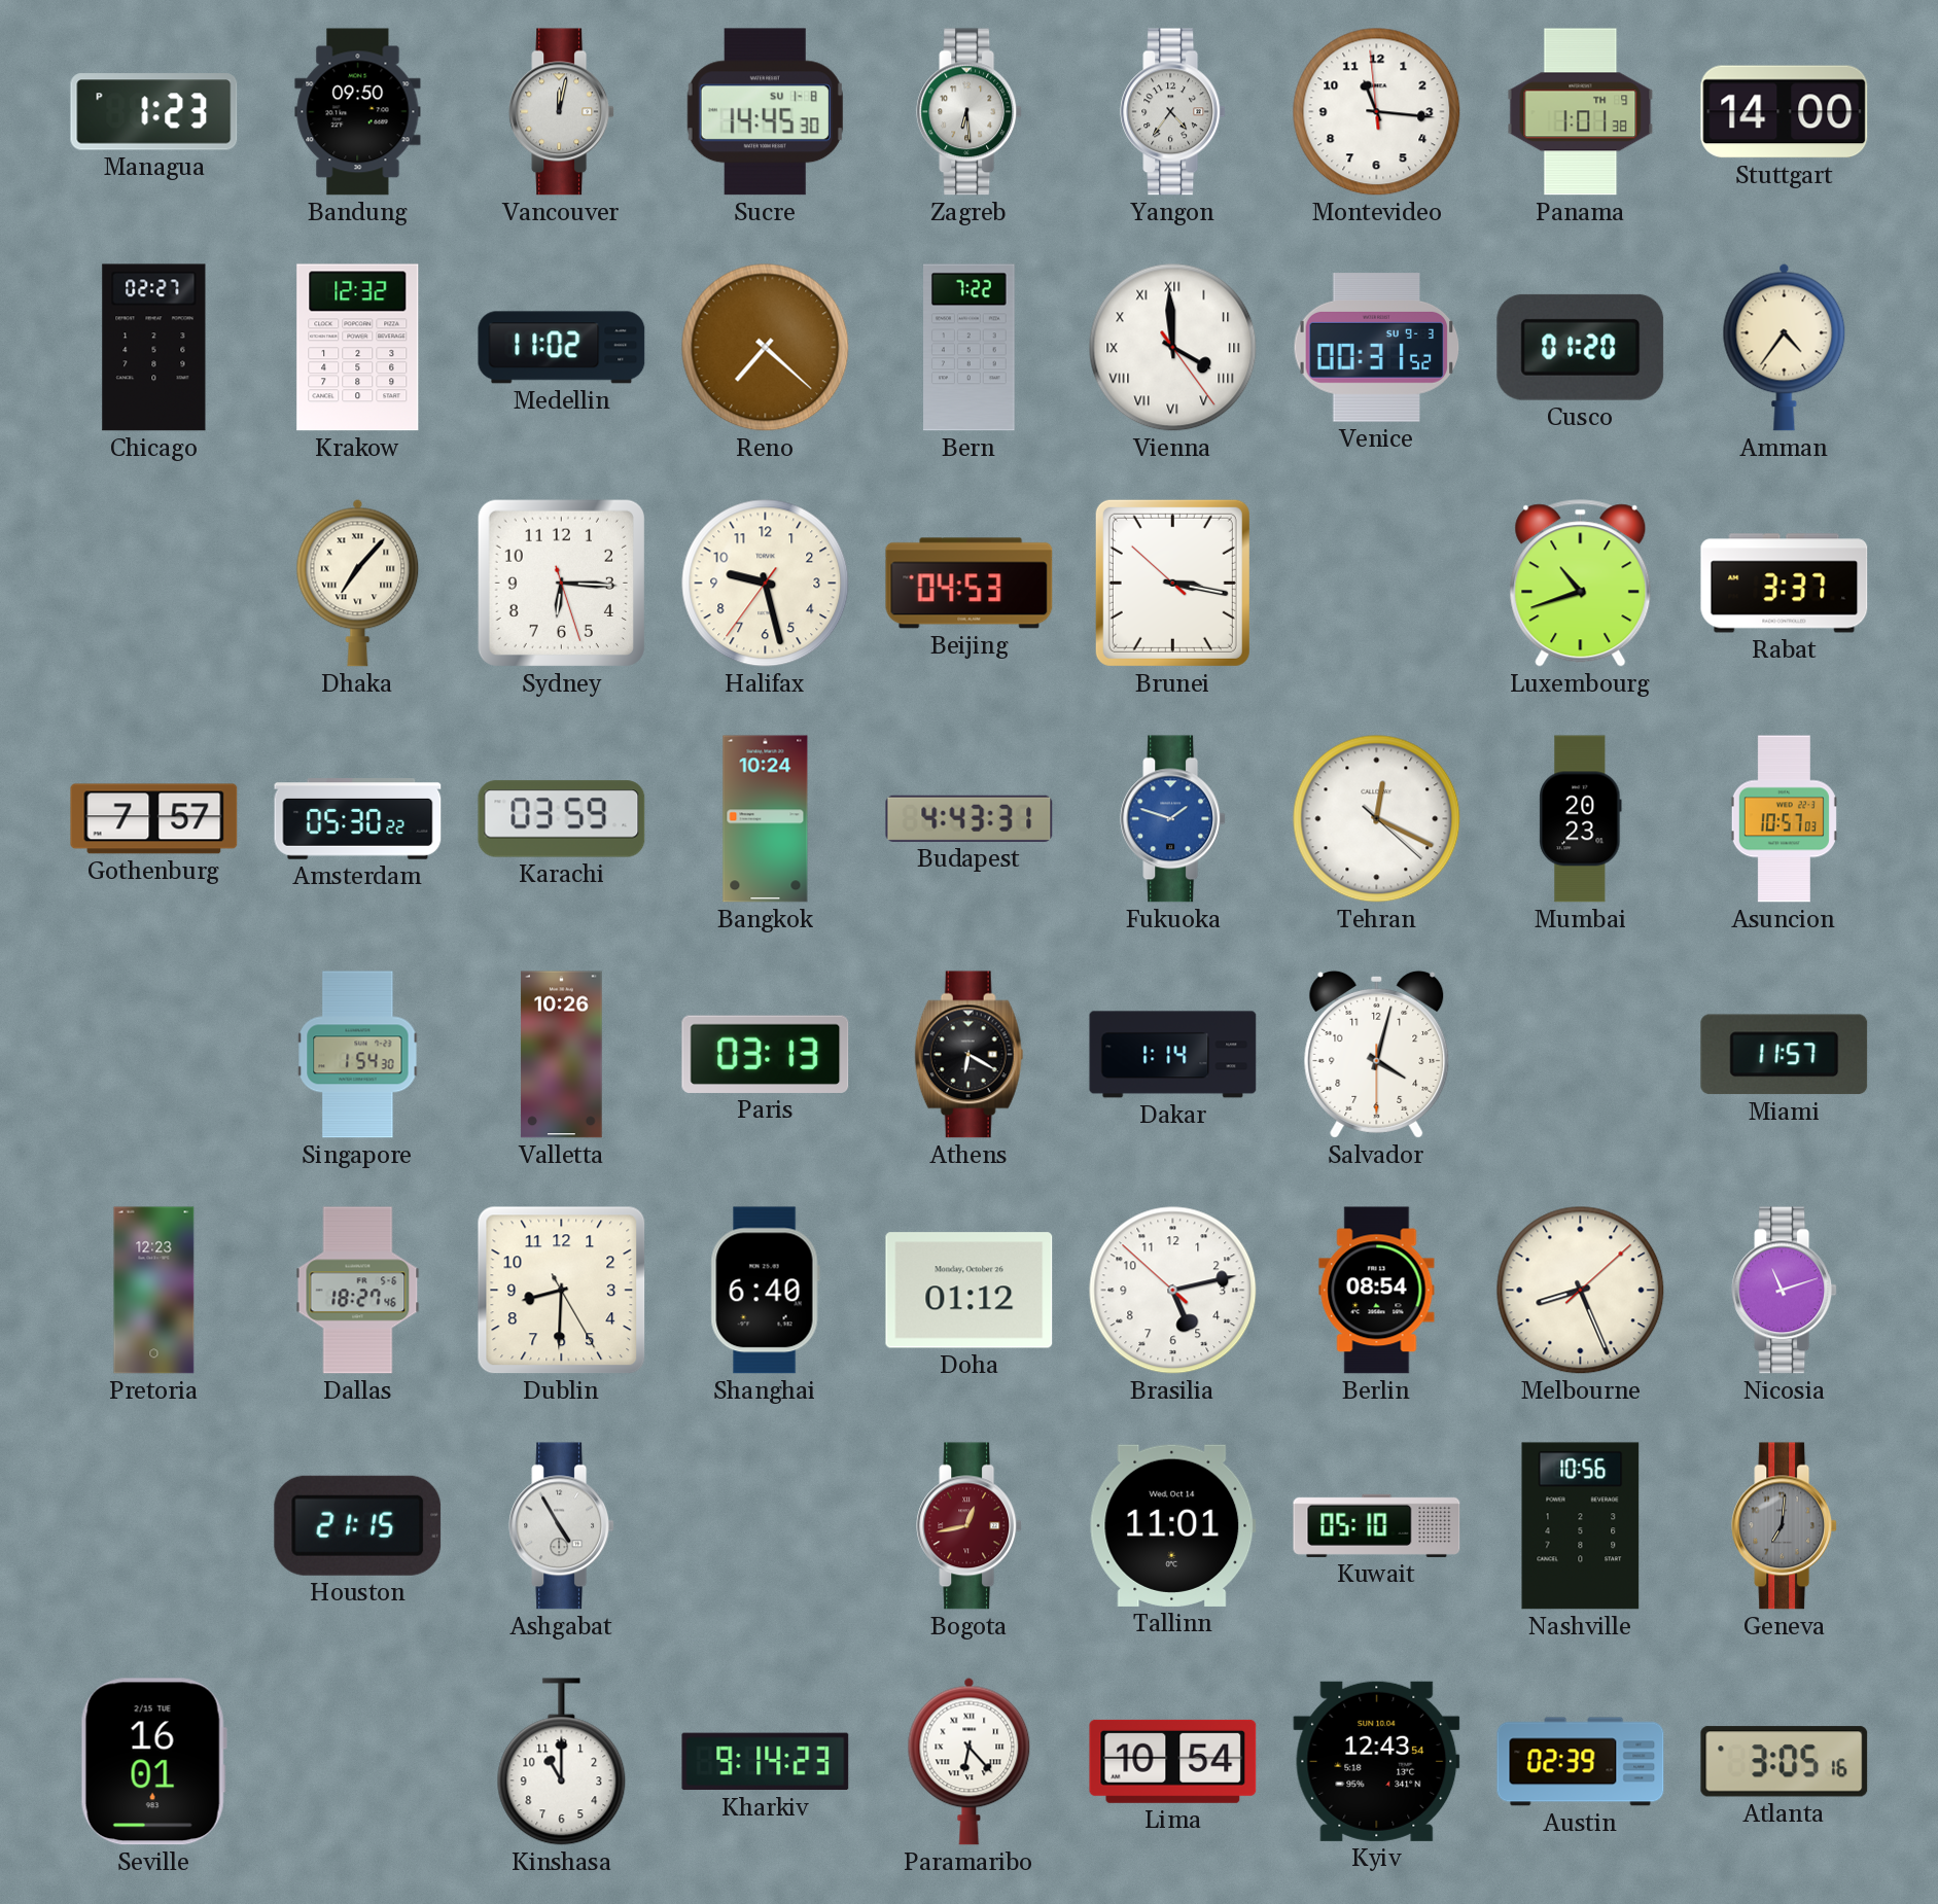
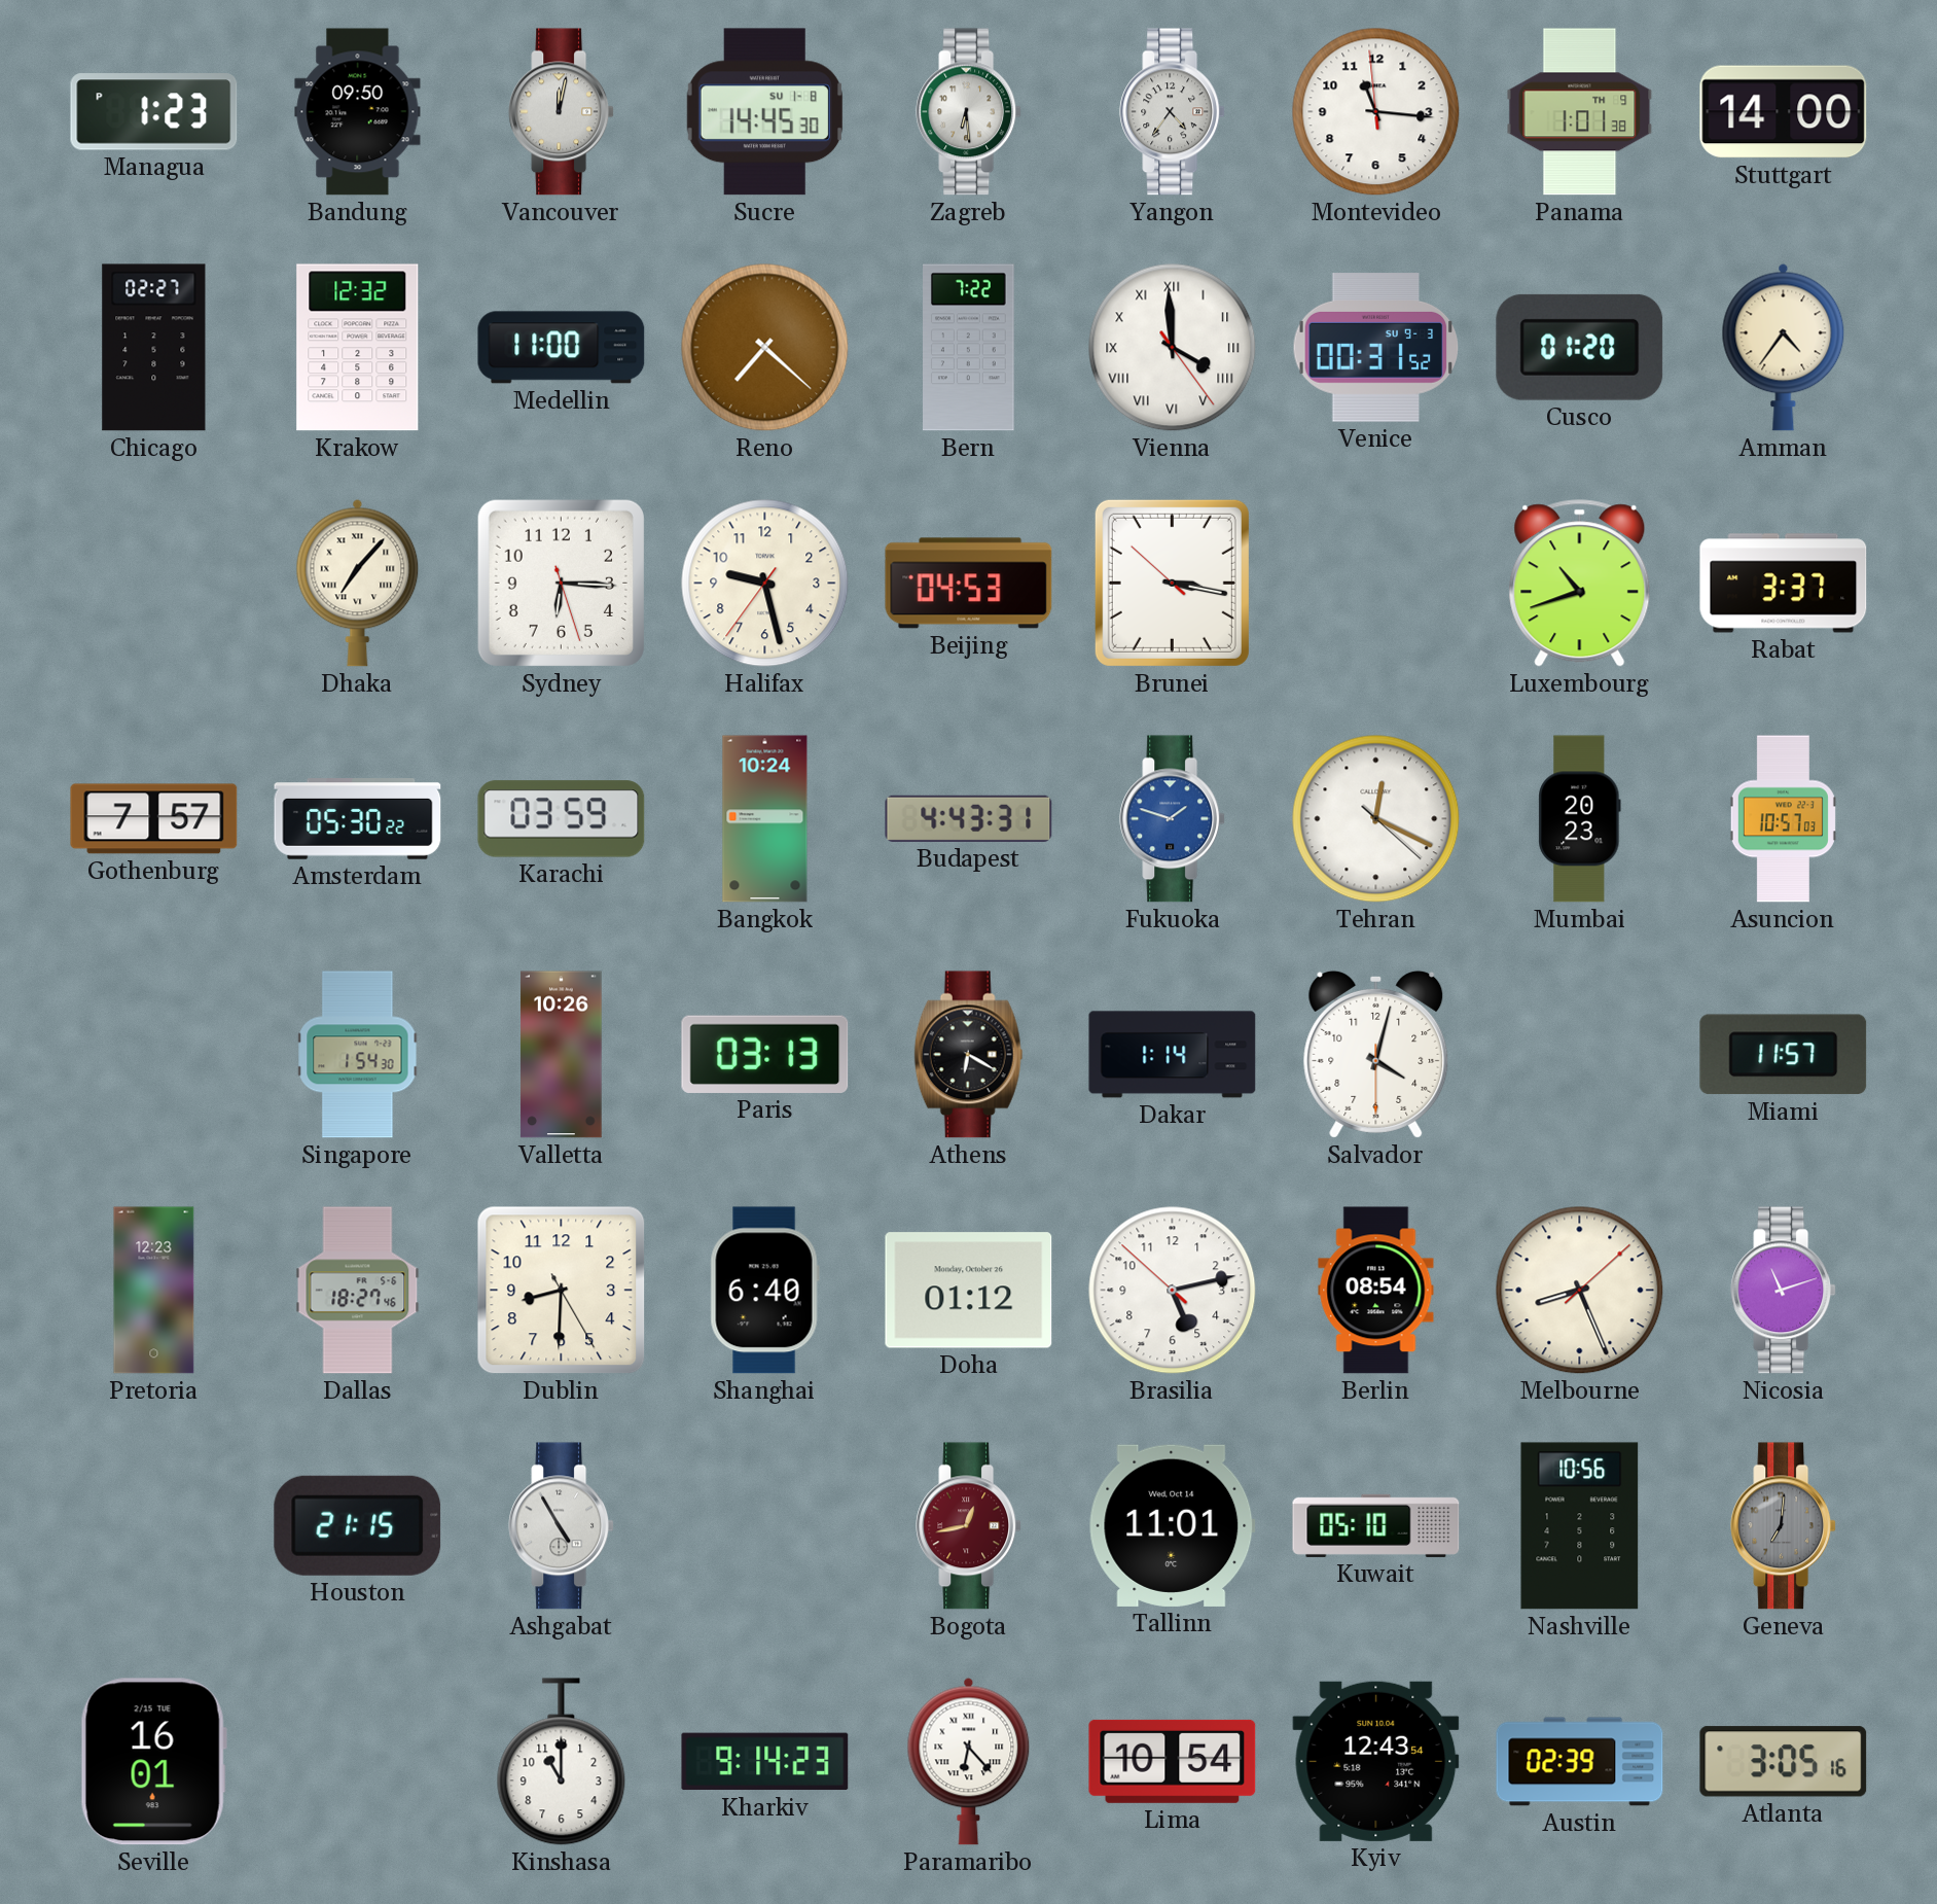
Medellin: 11:02 -> 11:00
